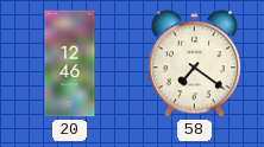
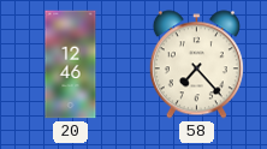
58: 7:21 -> 7:23
